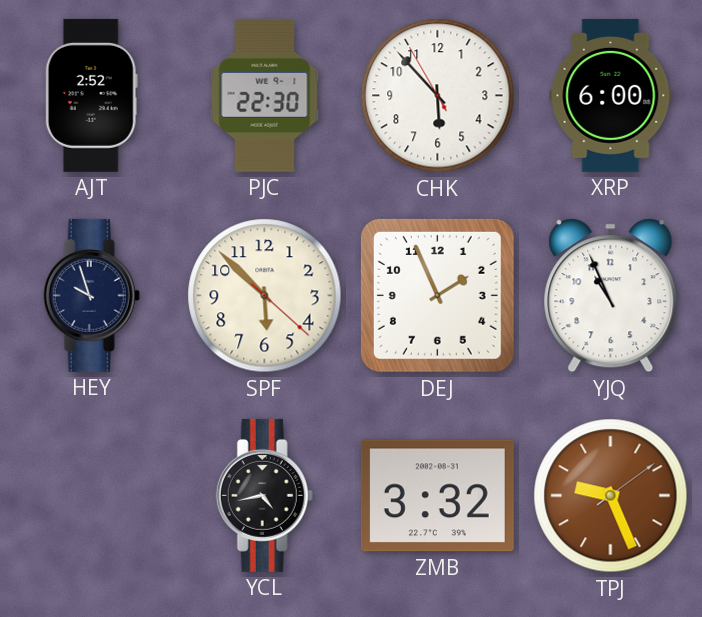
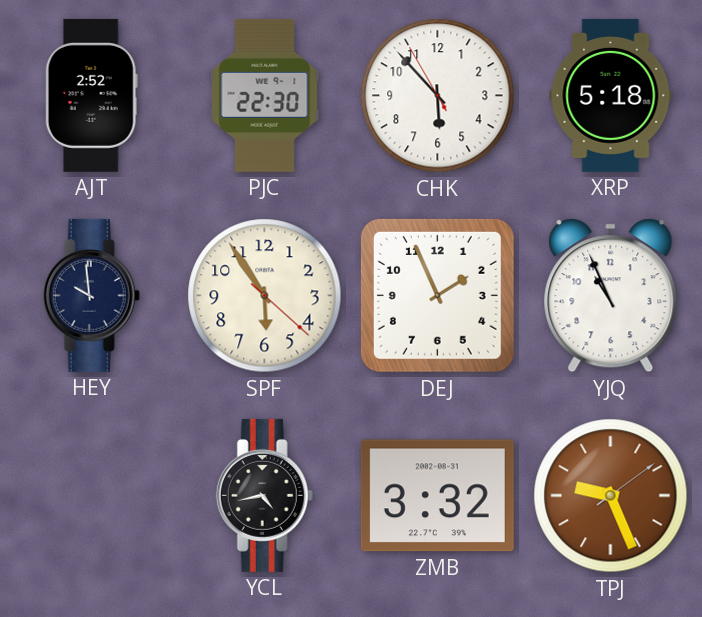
XRP: 6:00 -> 5:18
HEY: 9:57 -> 9:59
SPF: 5:52 -> 5:54
